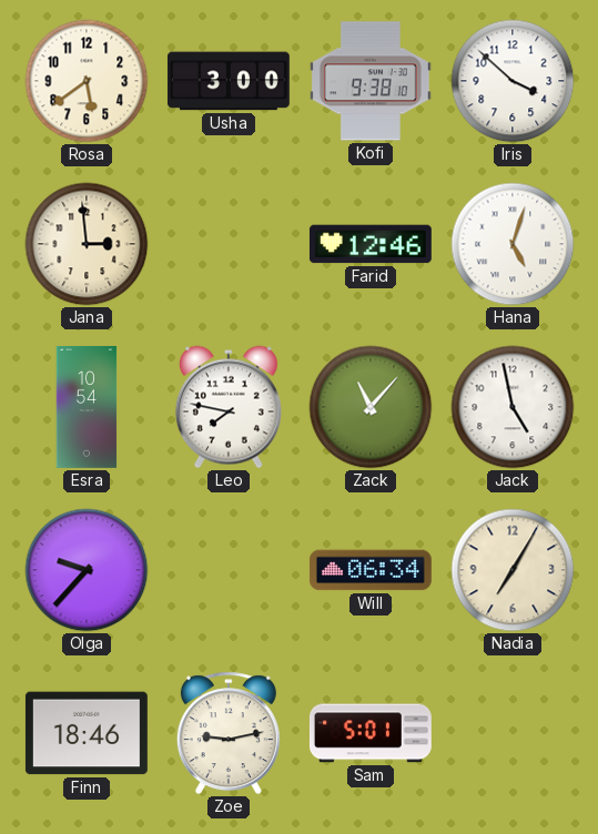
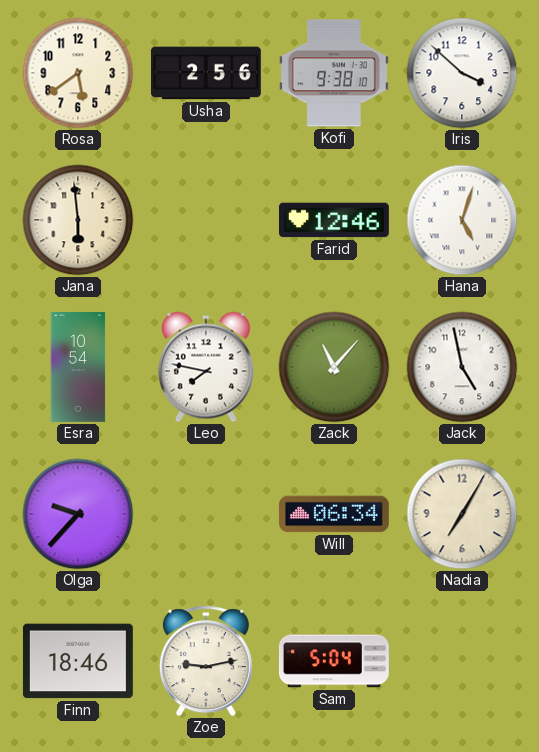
Usha: 3:00 -> 2:56
Jana: 2:59 -> 5:59
Sam: 5:01 -> 5:04
